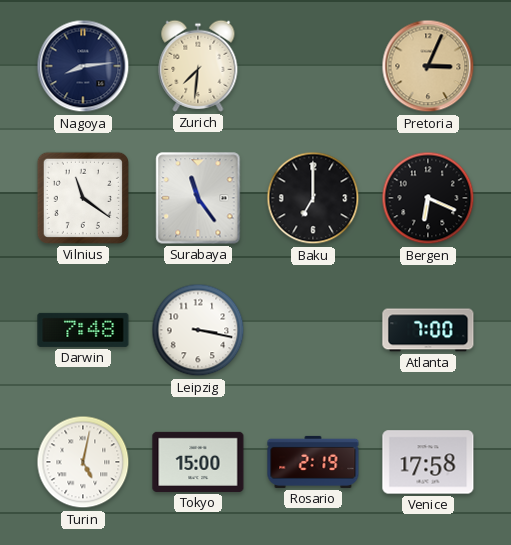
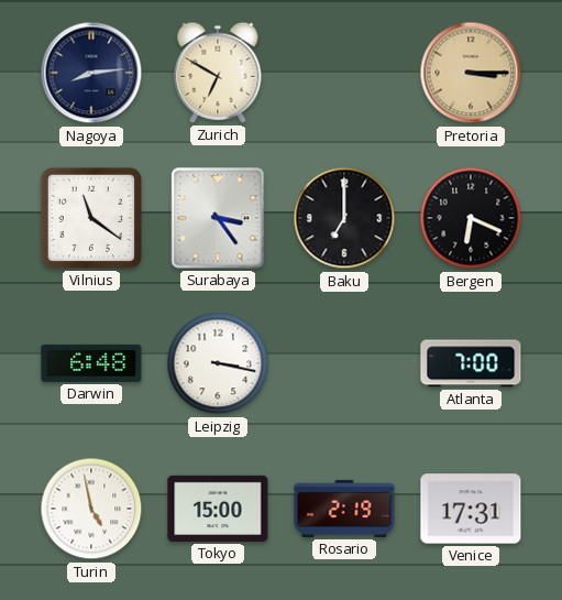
Zurich: 7:31 -> 6:50
Pretoria: 3:04 -> 3:15
Surabaya: 11:24 -> 3:24
Darwin: 7:48 -> 6:48
Turin: 5:02 -> 4:58
Venice: 17:58 -> 17:31
